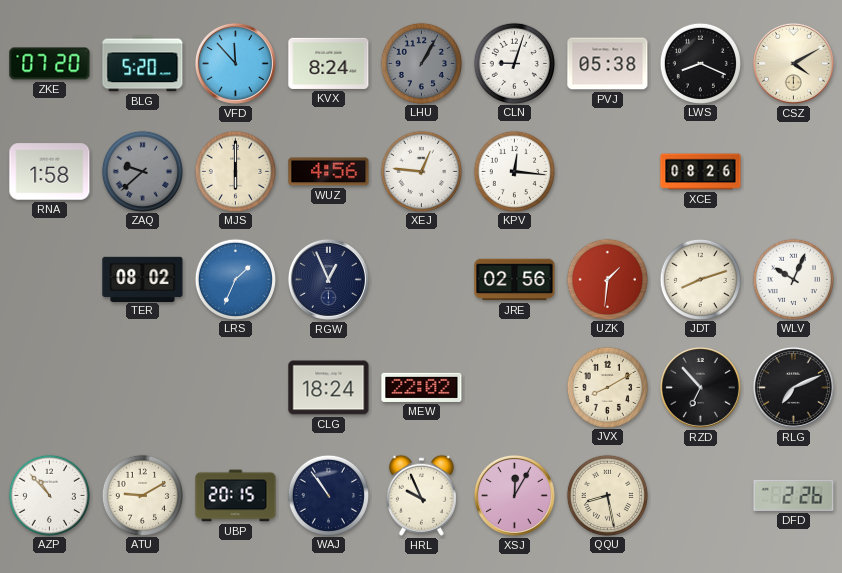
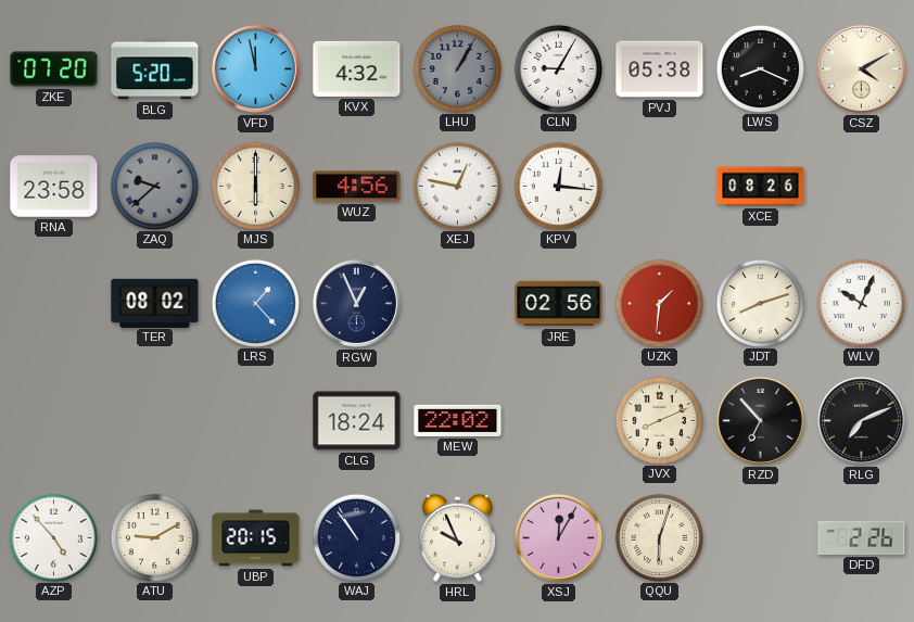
VFD: 11:53 -> 11:58
KVX: 8:24 -> 4:32
CLN: 9:03 -> 9:05
RNA: 1:58 -> 23:58
XEJ: 12:46 -> 12:47
LRS: 1:34 -> 1:23
JVX: 8:10 -> 8:11
AZP: 10:53 -> 4:53
QQU: 8:28 -> 6:03
